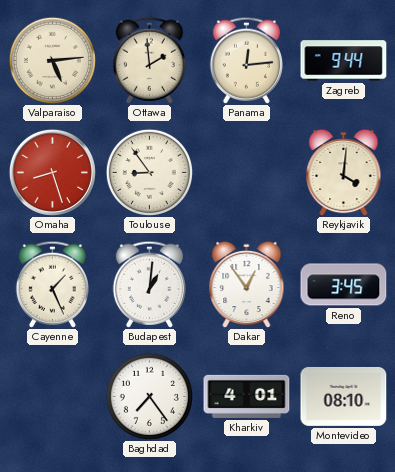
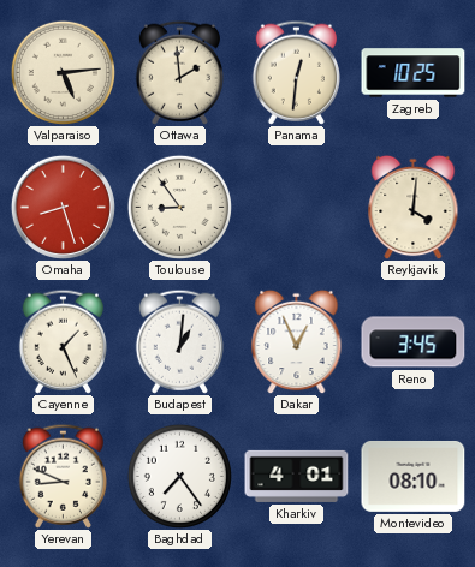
Panama: 12:14 -> 12:31
Zagreb: 9:44 -> 10:25
Dakar: 12:54 -> 12:56
Yerevan: none -> 8:49
